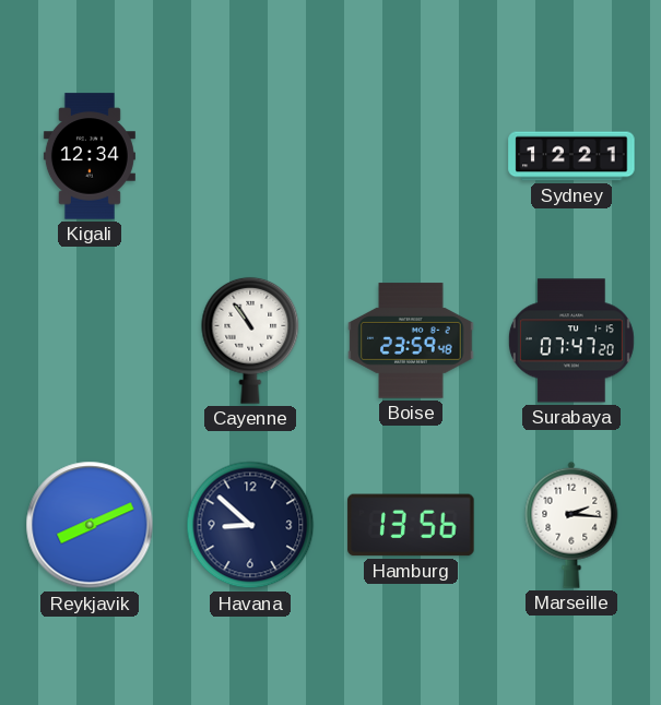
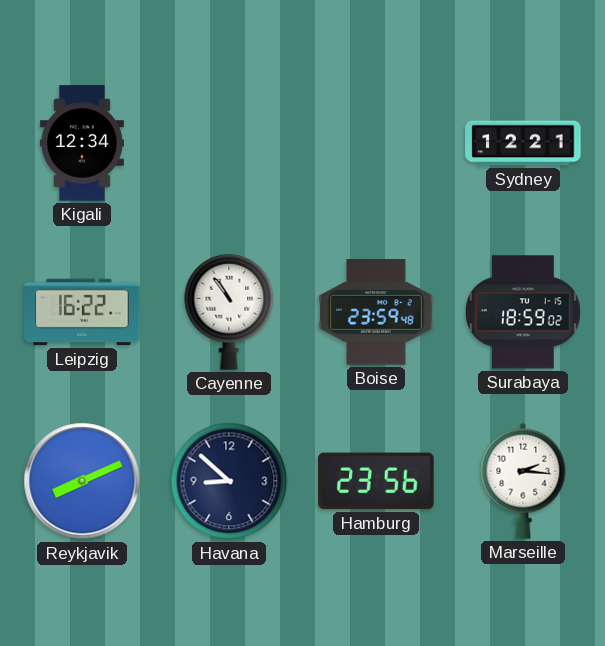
Leipzig: none -> 16:22
Surabaya: 07:47 -> 18:59
Hamburg: 13:56 -> 23:56
